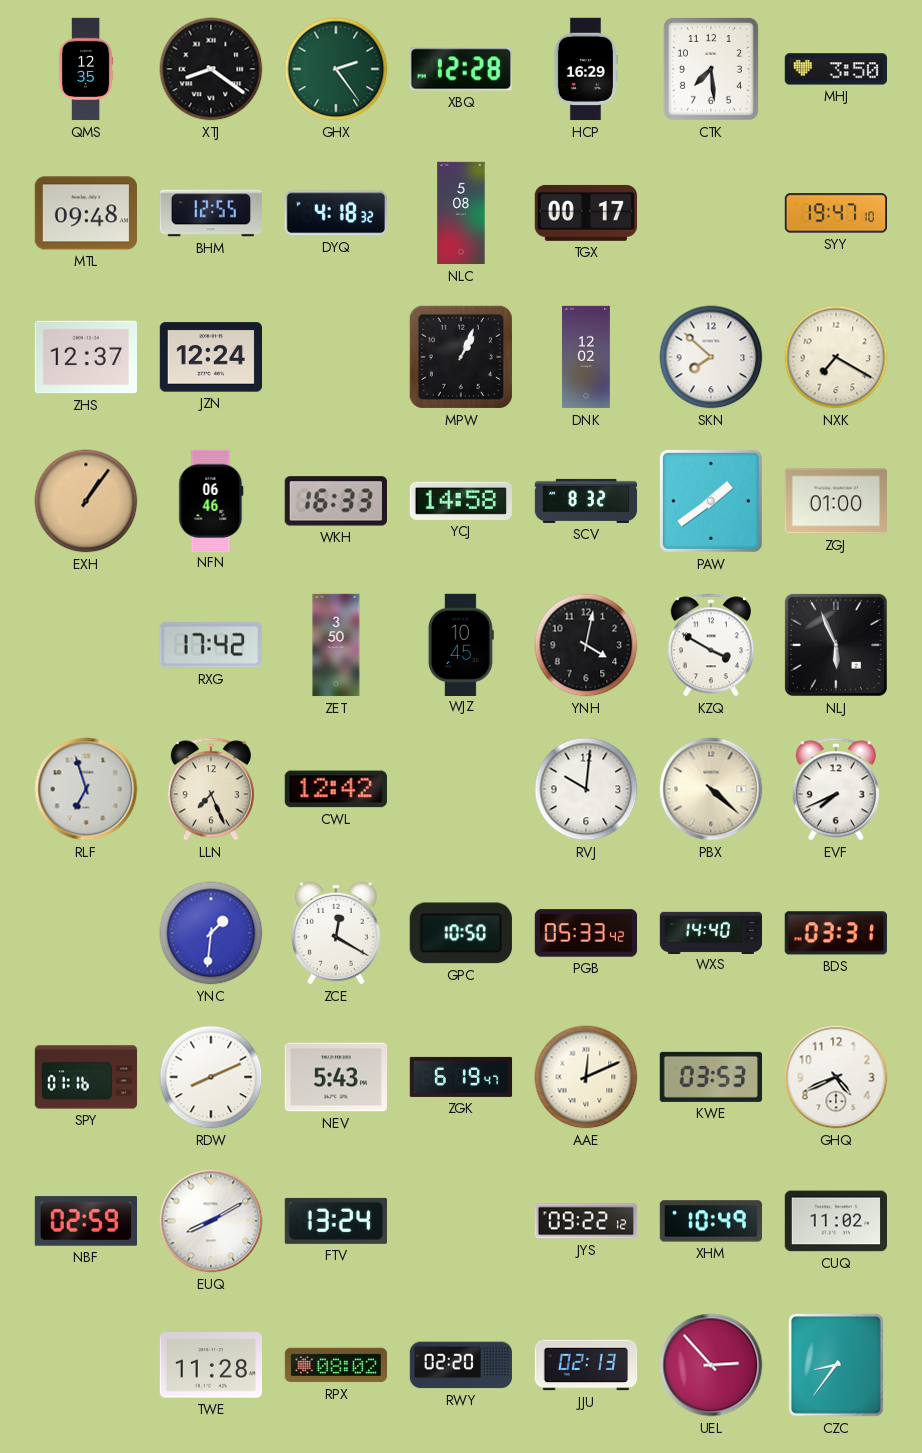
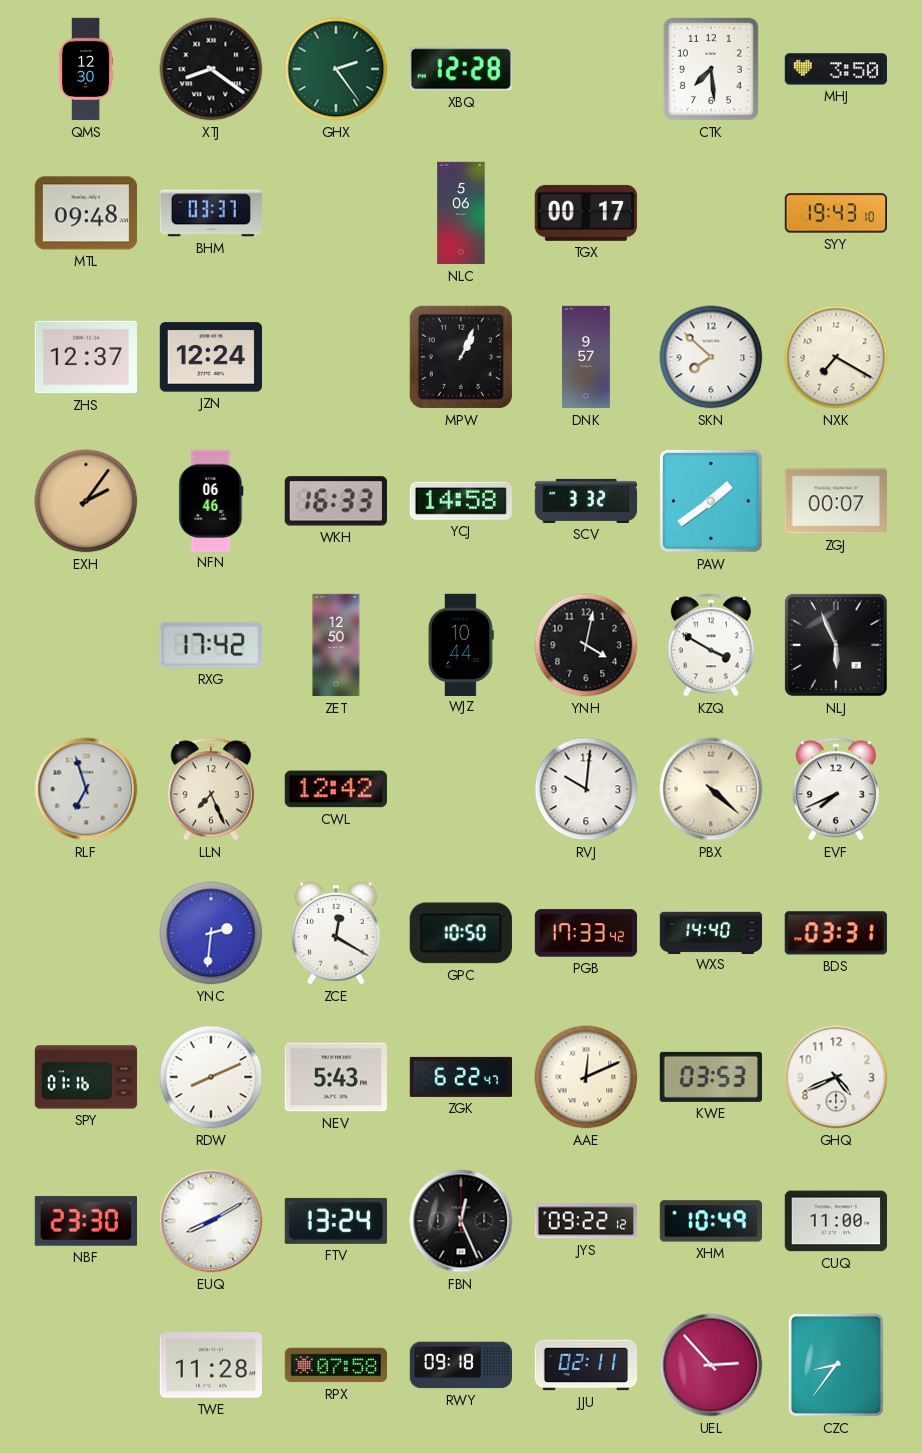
QMS: 12:35 -> 12:30
HCP: 16:29 -> none
BHM: 12:55 -> 03:37
DYQ: 4:18 -> none
NLC: 5:08 -> 5:06
SYY: 19:47 -> 19:43
DNK: 12:02 -> 9:57
EXH: 1:06 -> 2:06
SCV: 8:32 -> 3:32
ZGJ: 01:00 -> 00:07
ZET: 3:50 -> 12:50
WJZ: 10:45 -> 10:44
YNC: 1:31 -> 2:31
PGB: 05:33 -> 17:33
ZGK: 6:19 -> 6:22
NBF: 02:59 -> 23:30
FBN: none -> 12:26
CUQ: 11:02 -> 11:00
RPX: 08:02 -> 07:58
RWY: 02:20 -> 09:18
JJU: 02:13 -> 02:11
